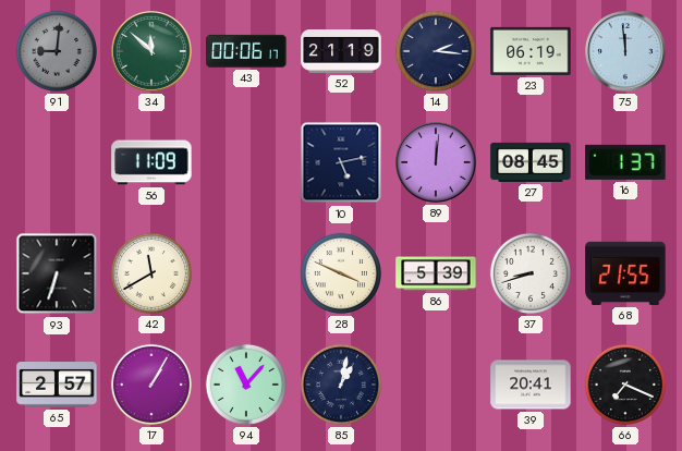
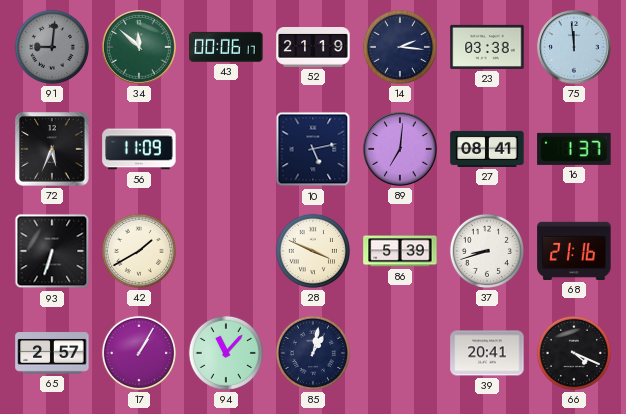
23: 06:19 -> 03:38
72: none -> 5:34
89: 12:01 -> 7:01
27: 08:45 -> 08:41
42: 11:40 -> 1:40
68: 21:55 -> 21:16
66: 7:19 -> 4:19
